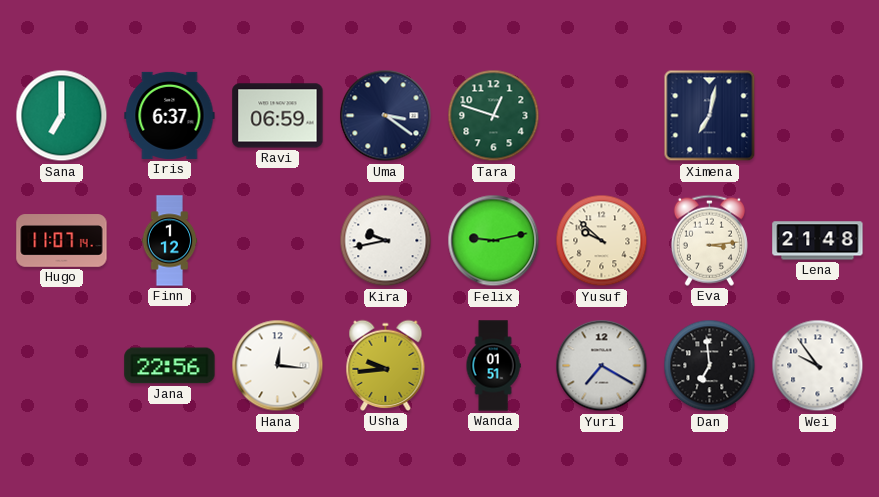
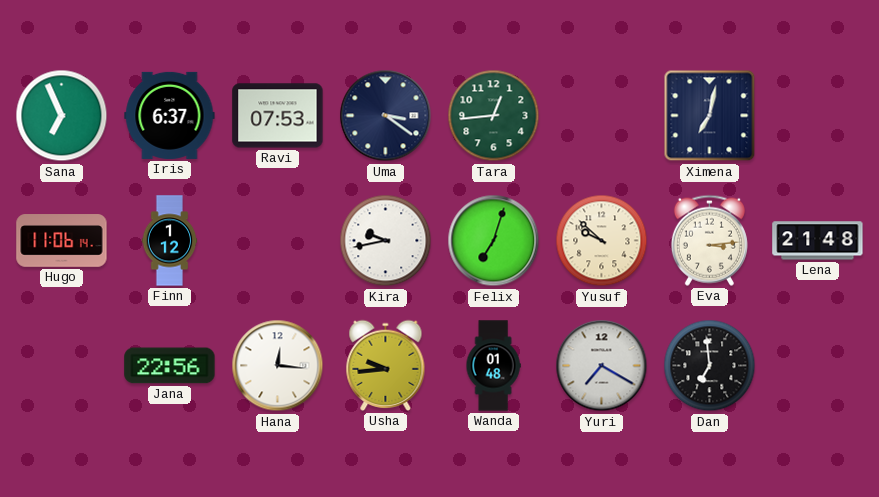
Sana: 7:00 -> 6:56
Ravi: 06:59 -> 07:53
Tara: 12:48 -> 12:44
Hugo: 11:07 -> 11:06
Felix: 9:13 -> 7:03
Wanda: 01:51 -> 01:48
Wei: 9:54 -> none
